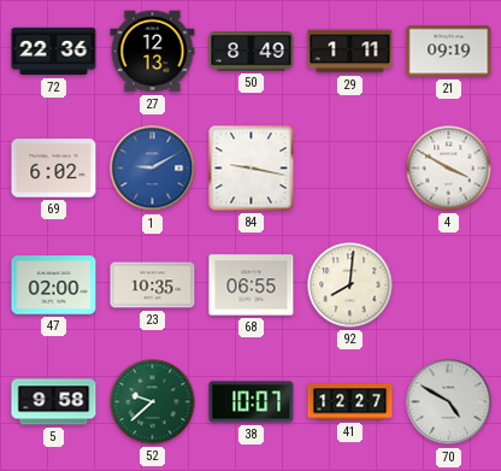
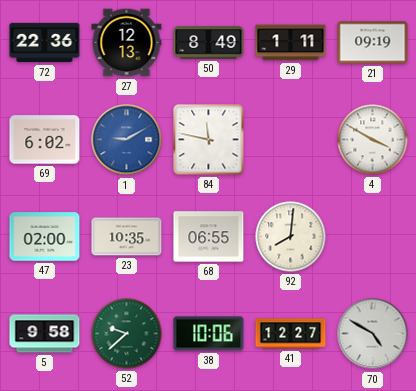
84: 9:17 -> 11:47
38: 10:07 -> 10:06
